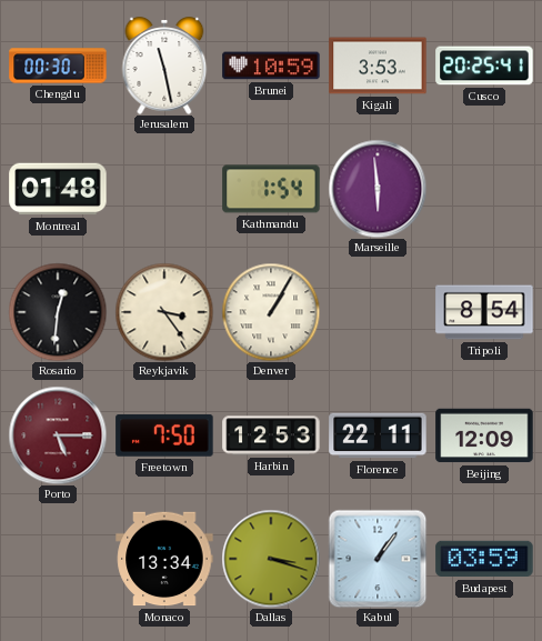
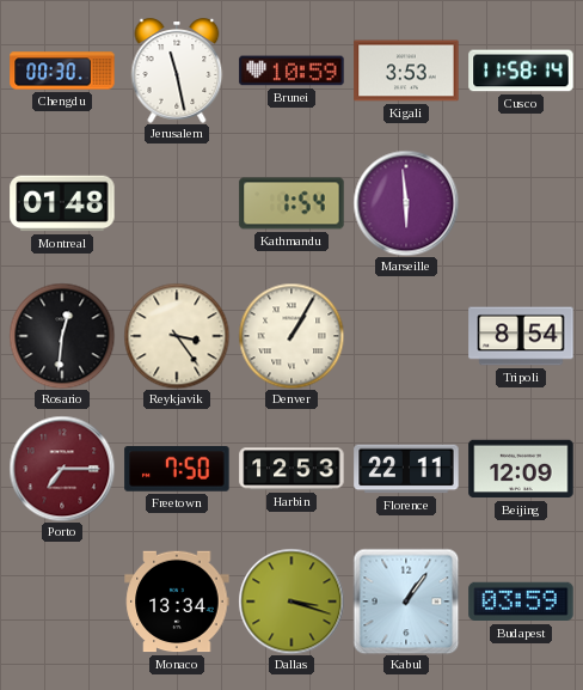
Cusco: 20:25 -> 11:58
Porto: 5:15 -> 7:15
